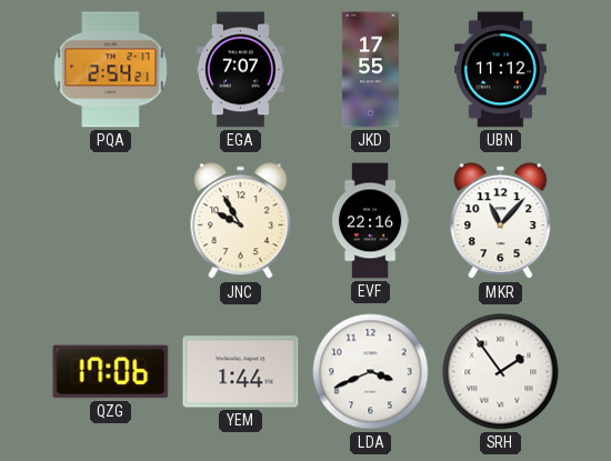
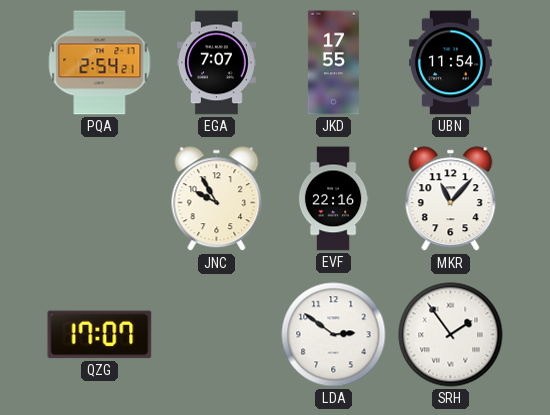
UBN: 11:12 -> 11:54
QZG: 17:06 -> 17:07
YEM: 1:44 -> none
LDA: 3:41 -> 2:51
